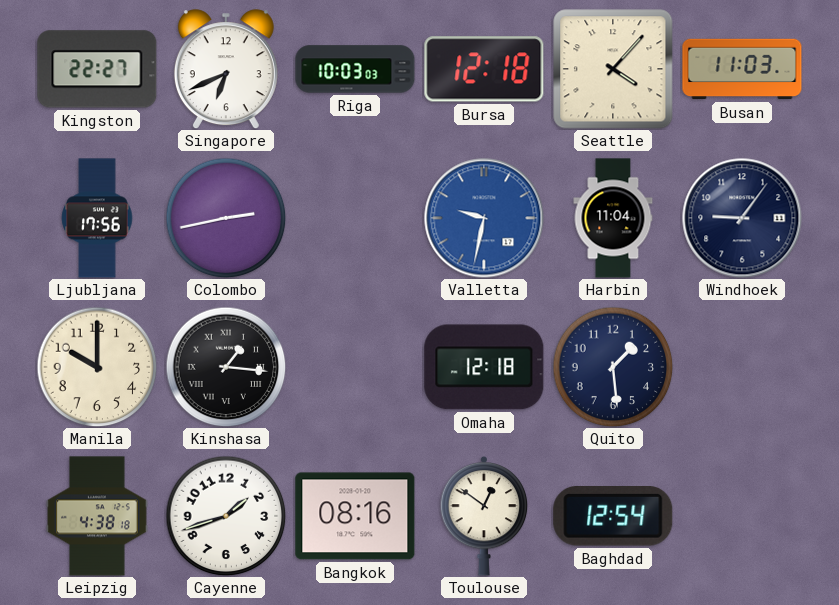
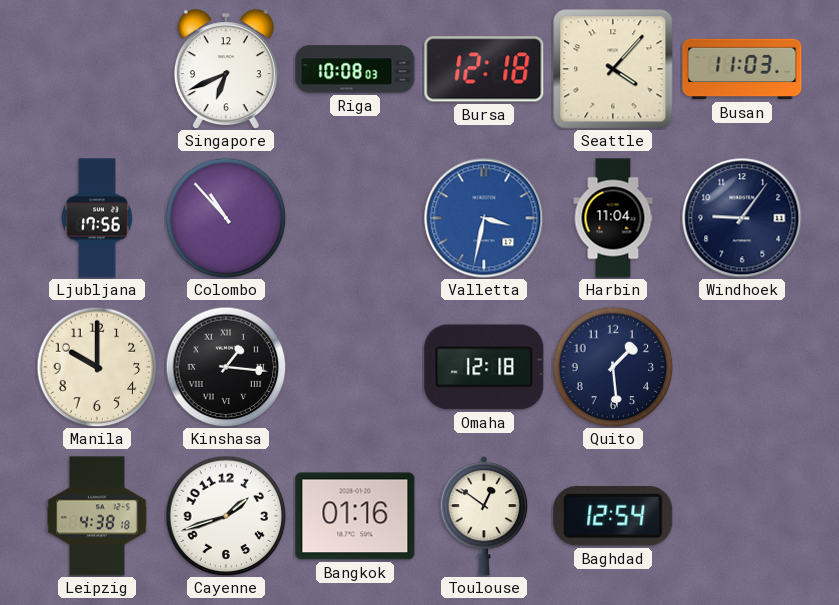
Kingston: 22:27 -> none
Riga: 10:03 -> 10:08
Colombo: 2:43 -> 10:53
Valletta: 9:32 -> 3:32
Bangkok: 08:16 -> 01:16
